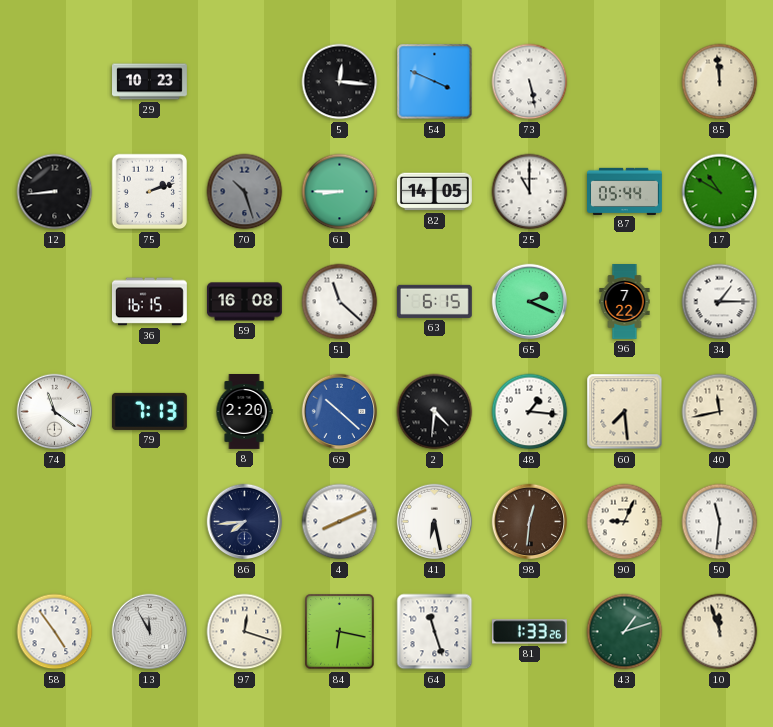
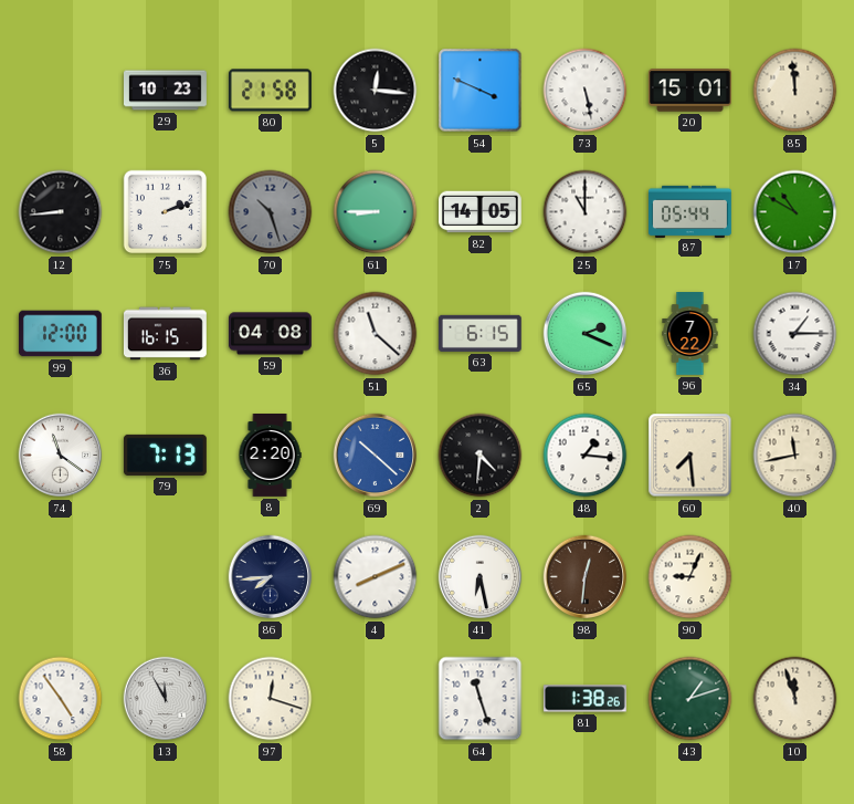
80: none -> 21:58
20: none -> 15:01
99: none -> 12:00
59: 16:08 -> 04:08
50: 11:31 -> none
84: 6:17 -> none
81: 1:33 -> 1:38
